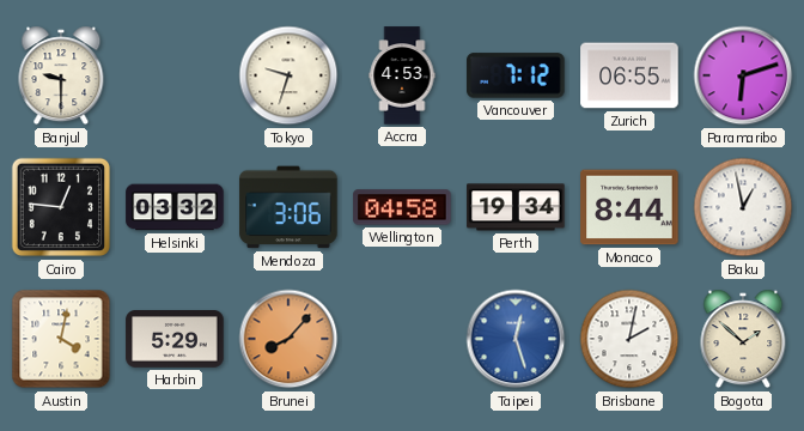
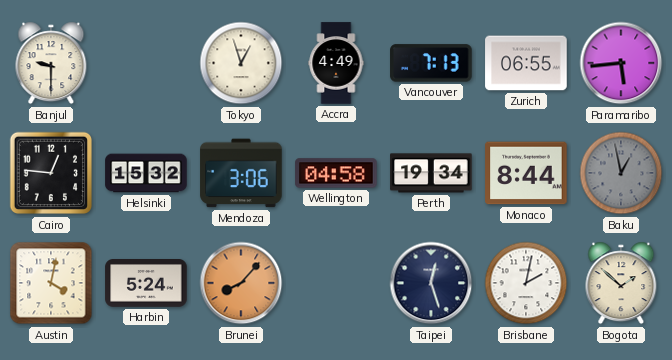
Tokyo: 9:33 -> 12:57
Accra: 4:53 -> 4:49
Vancouver: 7:12 -> 7:13
Paramaribo: 6:12 -> 5:44
Helsinki: 03:32 -> 15:32
Baku dial: white -> grey
Harbin: 5:29 -> 5:24
Taipei dial: blue -> navy
